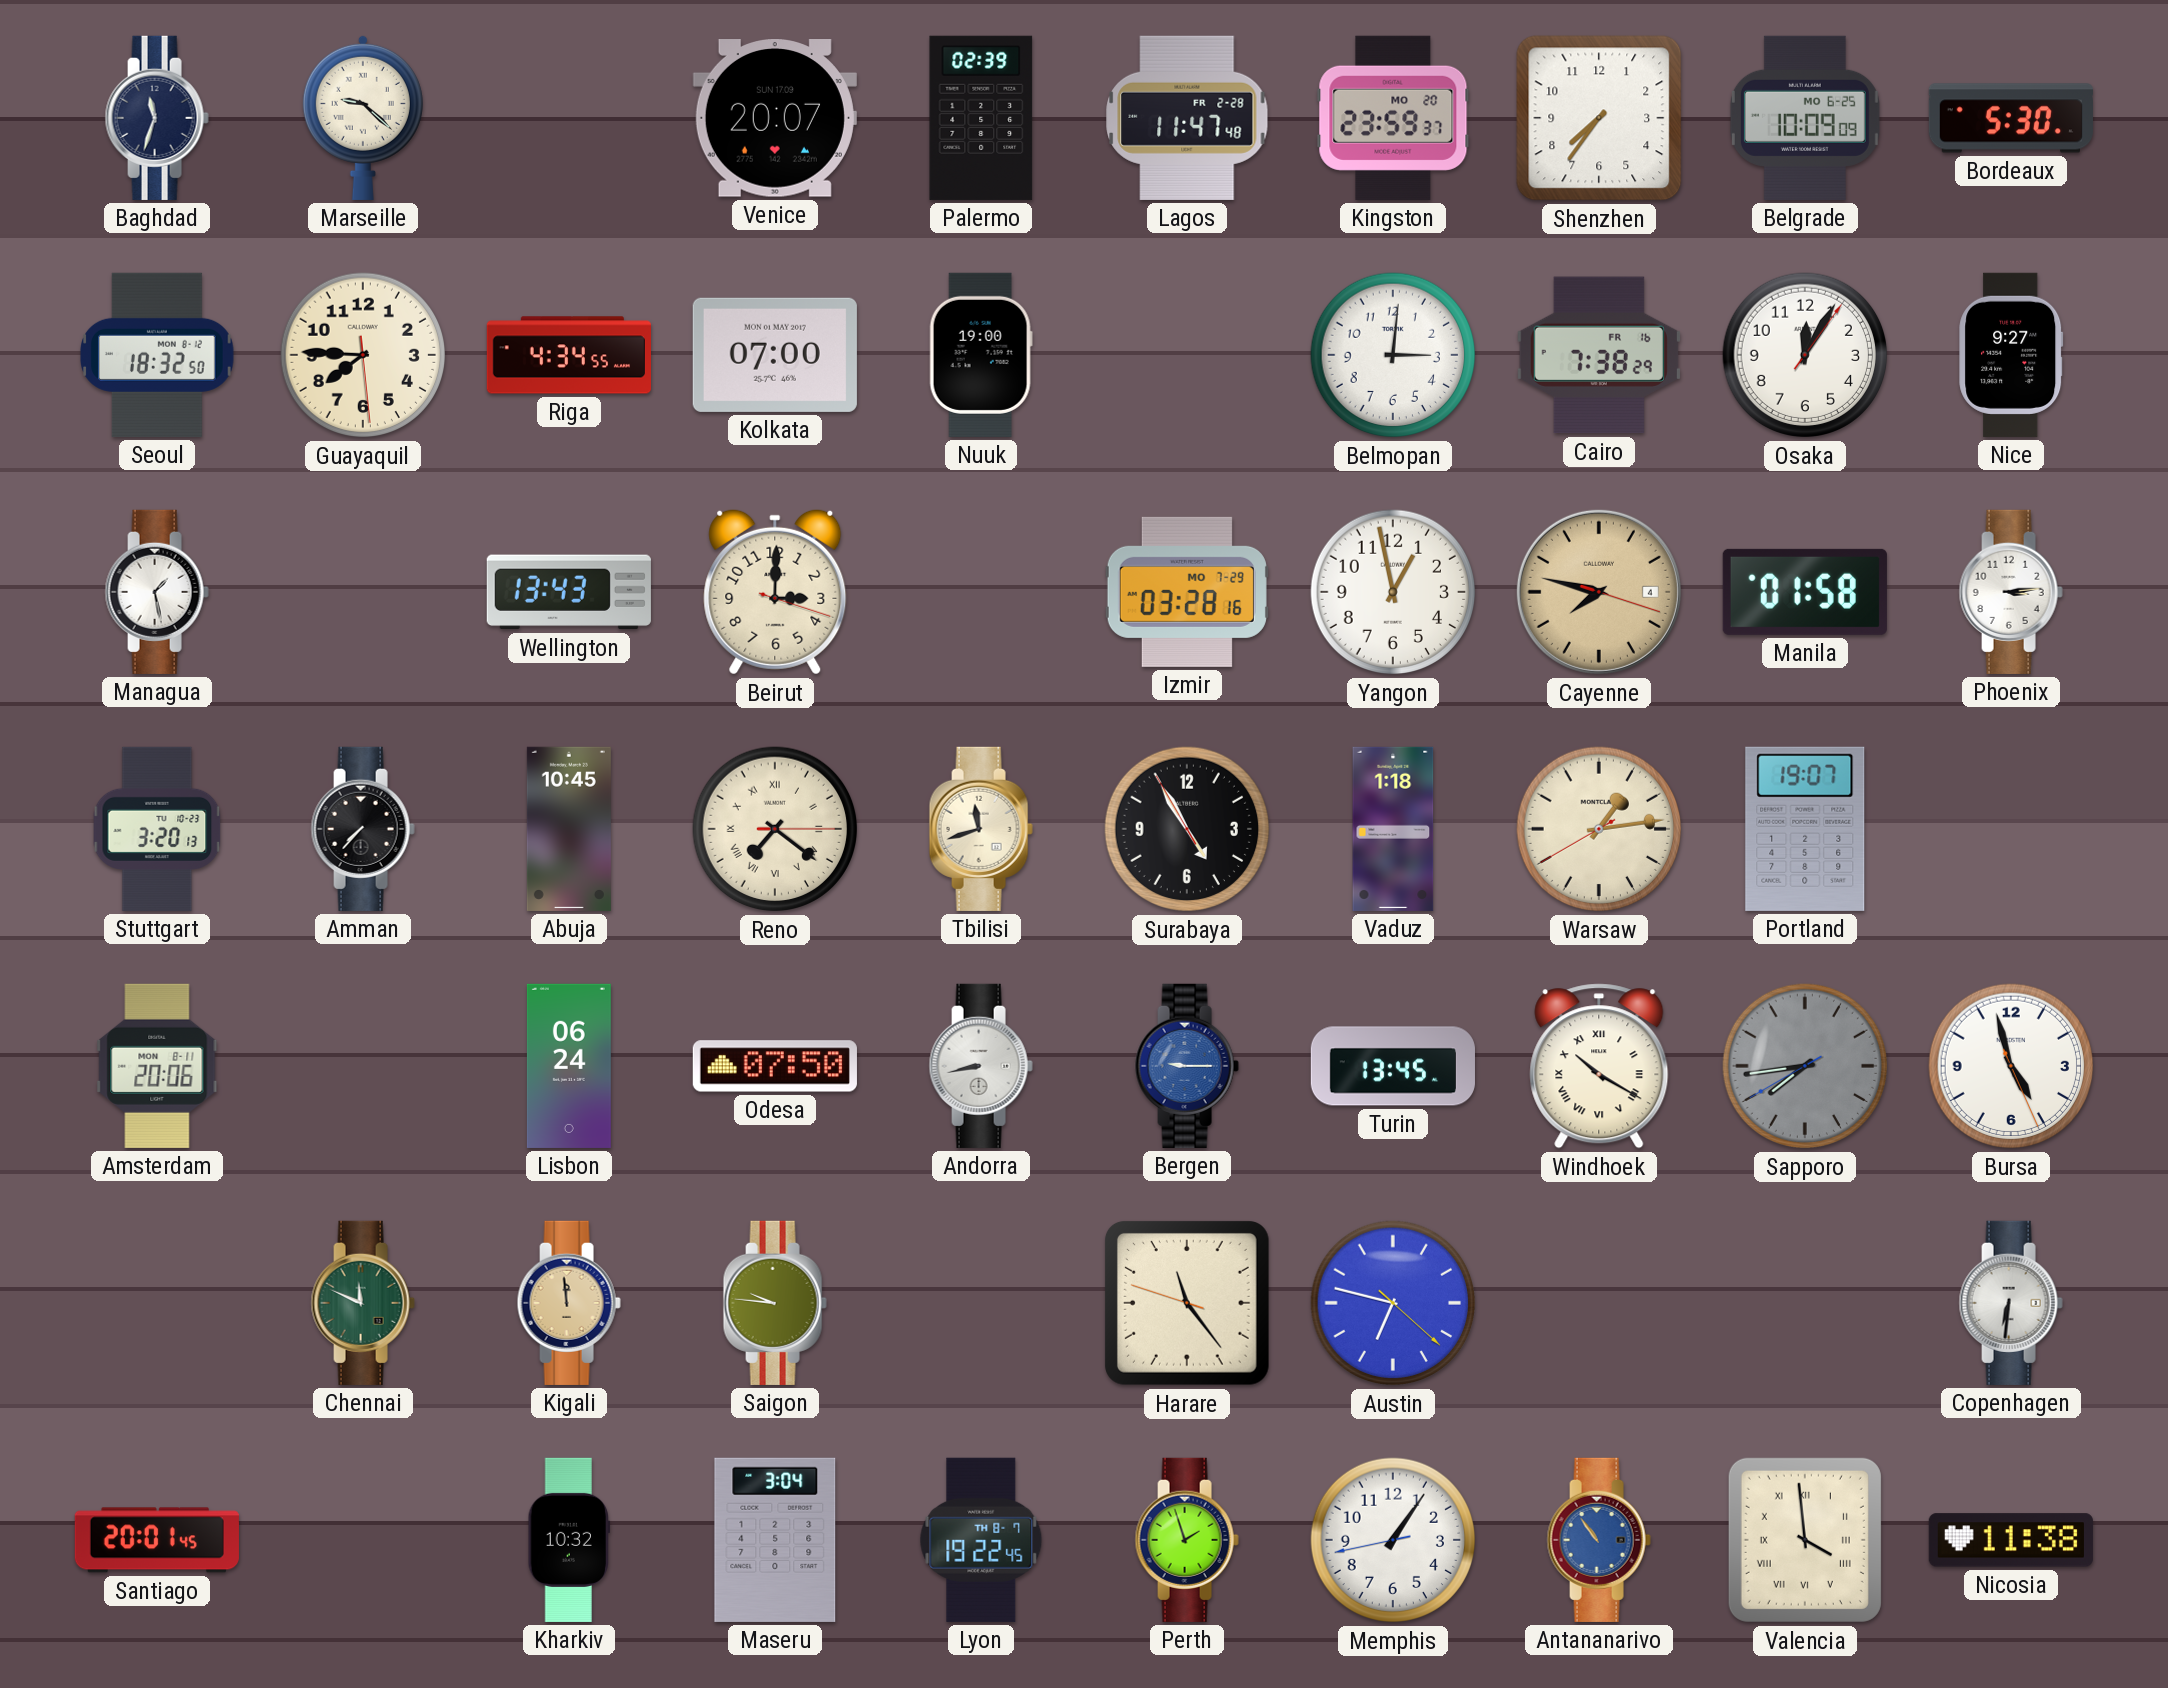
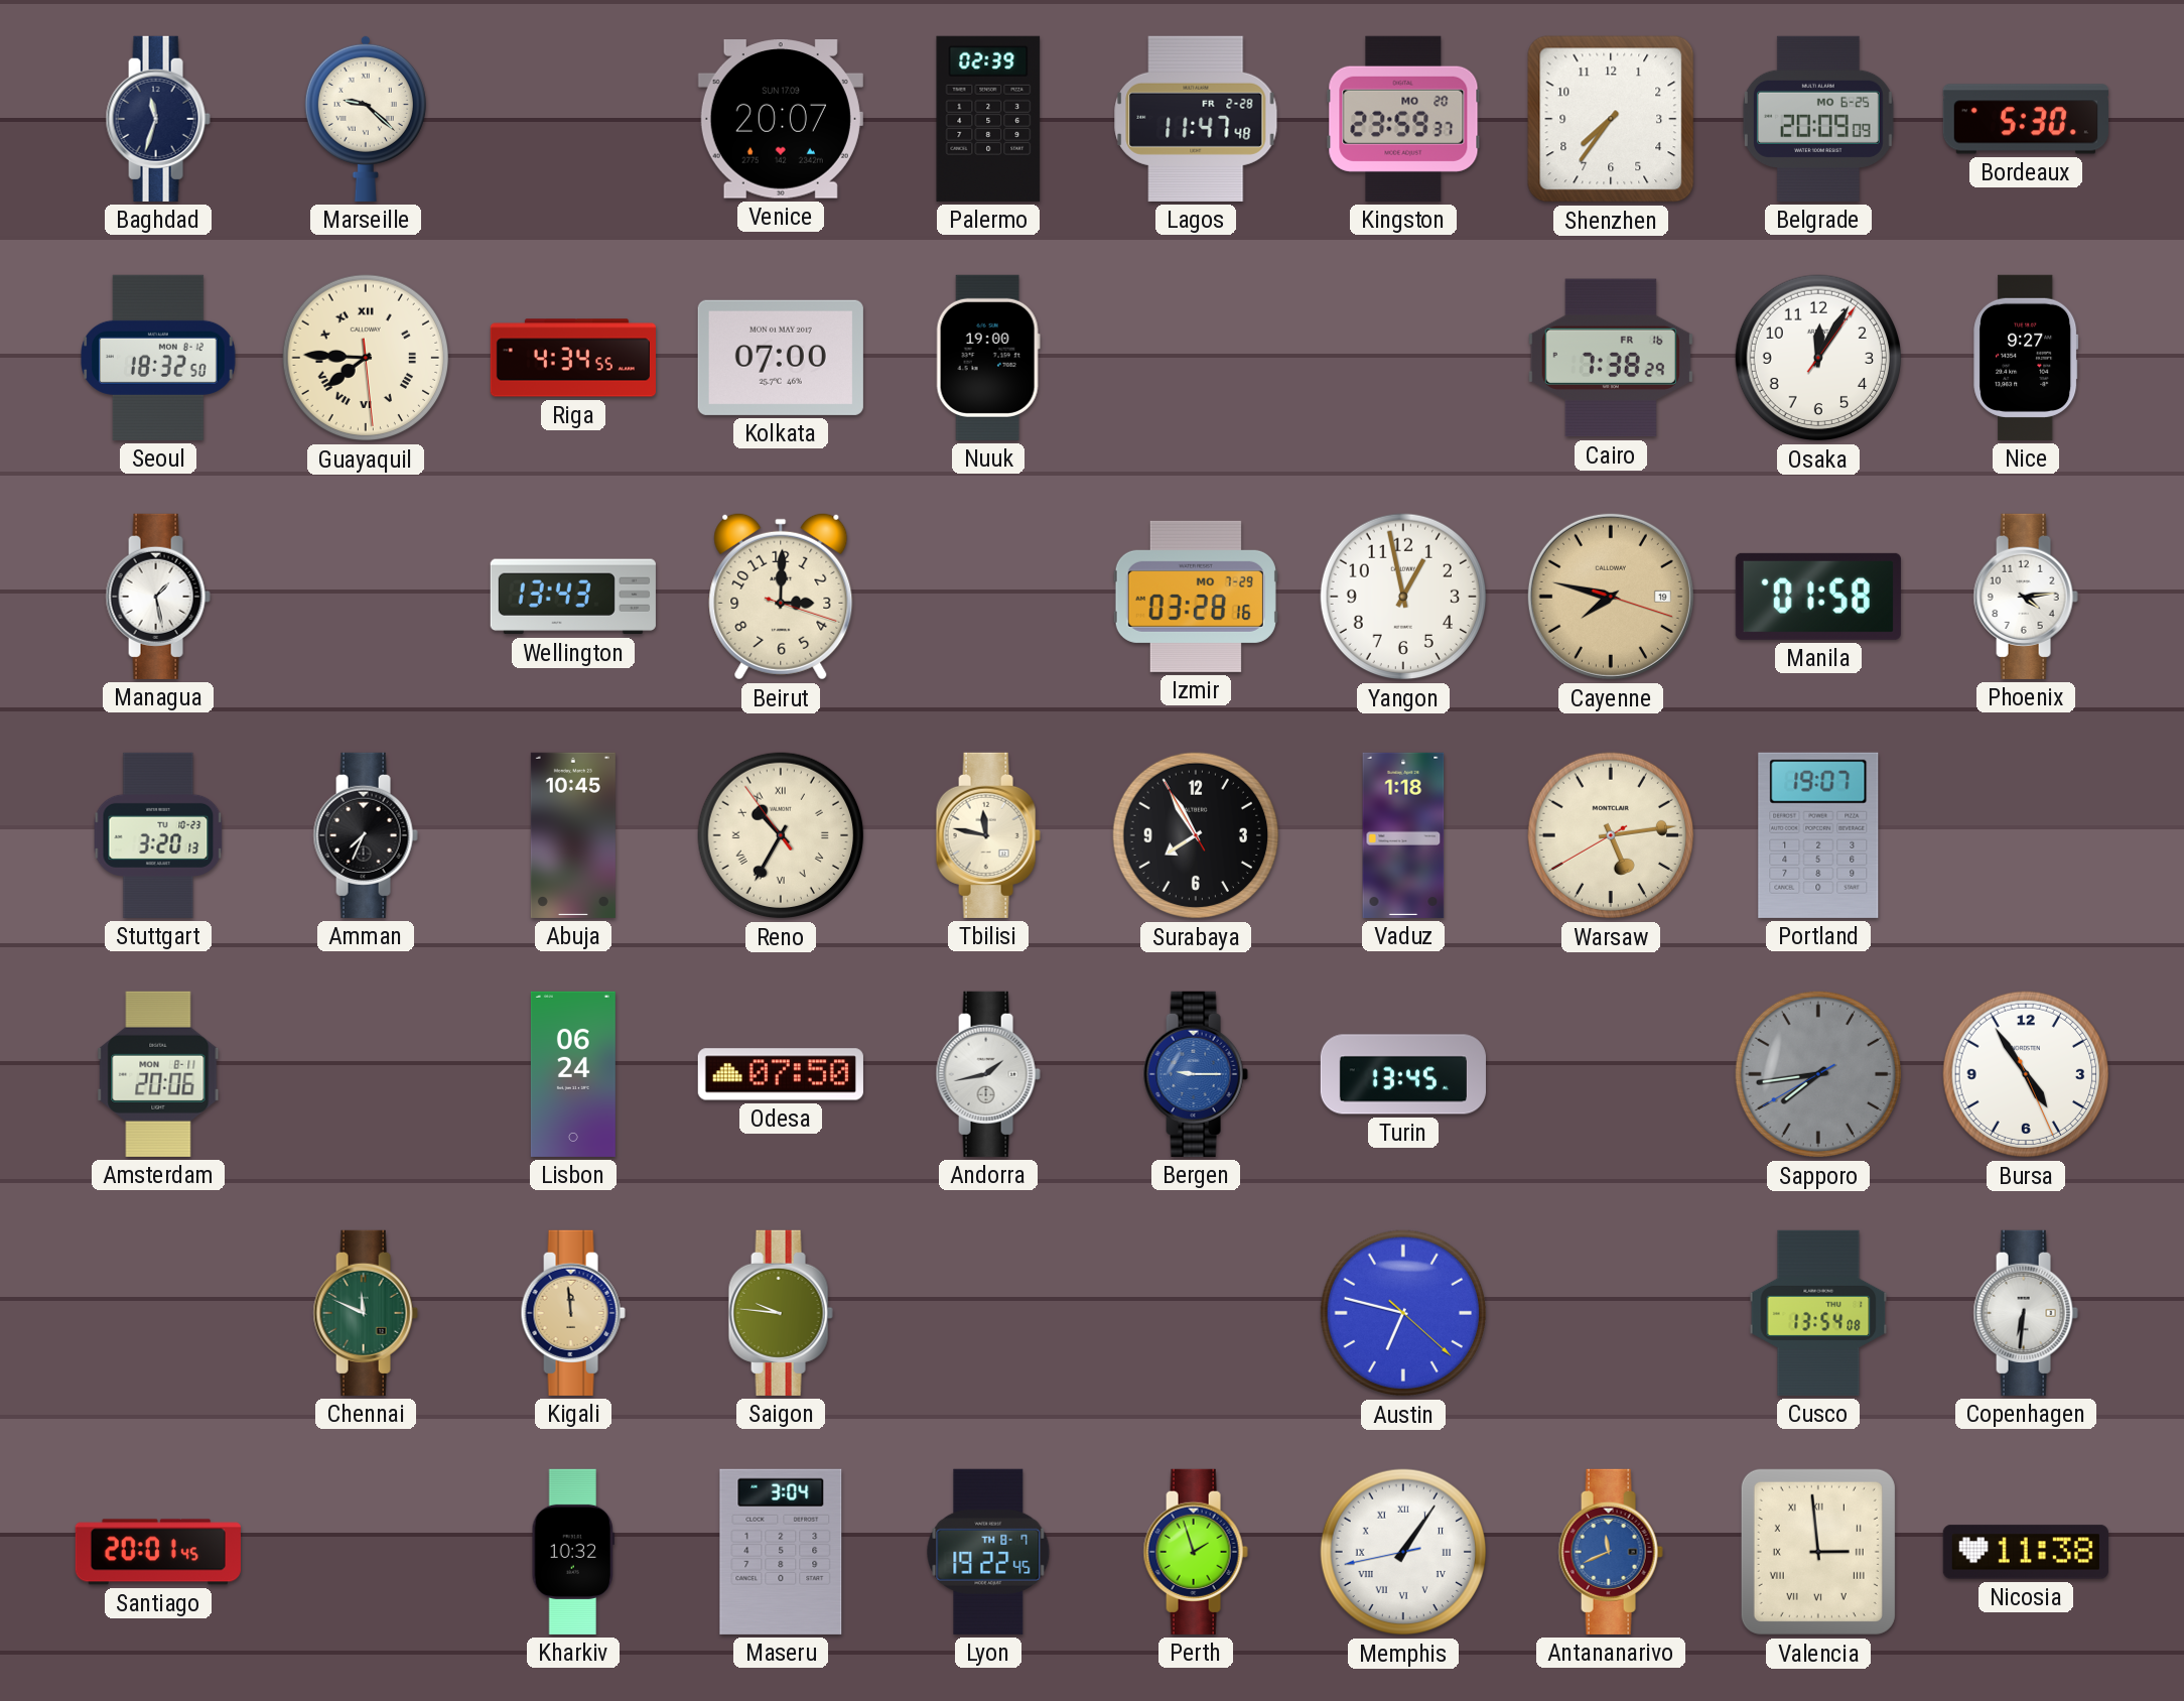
Belgrade: 10:09 -> 20:09
Guayaquil numerals: Arabic -> Roman
Belmopan: 3:01 -> none
Cayenne date: 4 -> 19
Phoenix: 3:14 -> 4:14
Amman: 7:37 -> 7:34
Reno: 7:21 -> 10:34
Tbilisi: 11:42 -> 11:47
Surabaya: 4:54 -> 7:54
Warsaw: 1:13 -> 5:13
Andorra: 8:43 -> 1:43
Windhoek: 10:20 -> none
Bursa: 4:57 -> 4:54
Harare: 11:23 -> none
Cusco: none -> 13:54
Memphis numerals: Arabic -> Roman
Antananarivo: 10:54 -> 11:41
Valencia: 3:59 -> 2:59
